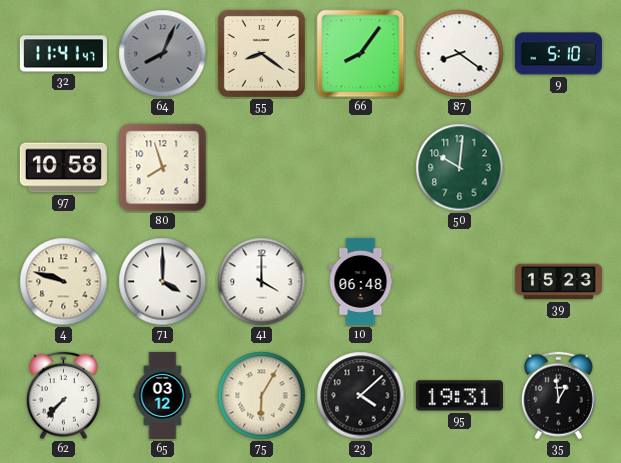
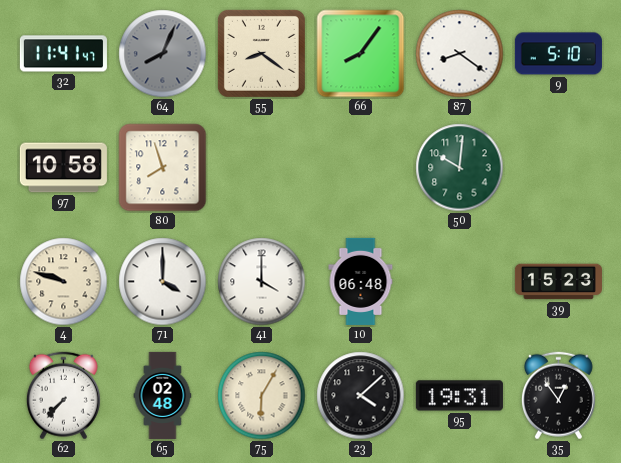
65: 03:12 -> 02:48
35: 12:59 -> 12:54
